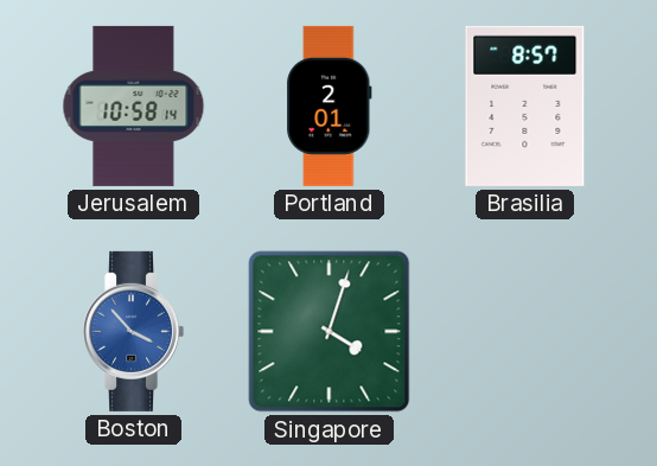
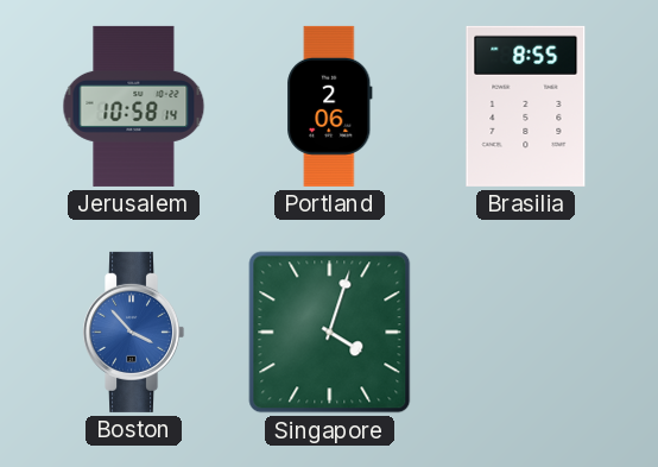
Portland: 2:01 -> 2:06
Brasilia: 8:57 -> 8:55
